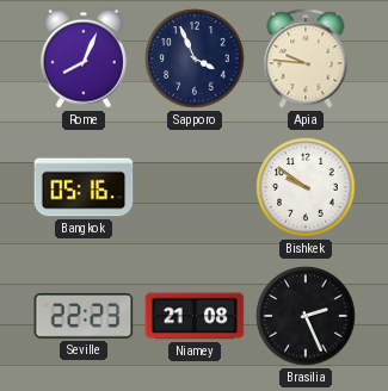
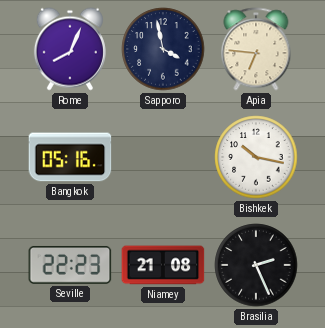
Sapporo: 3:56 -> 3:58
Apia: 9:46 -> 6:46
Bishkek: 9:51 -> 10:17
